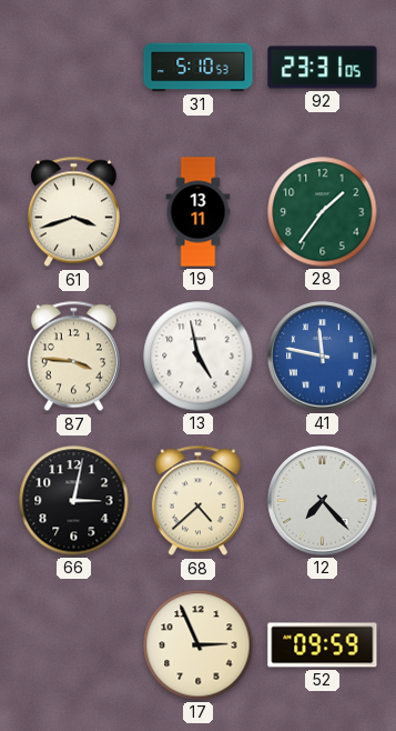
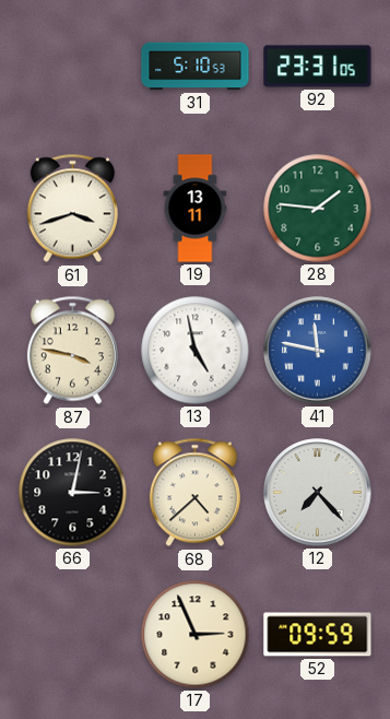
28: 1:36 -> 1:46
87: 3:46 -> 3:47
